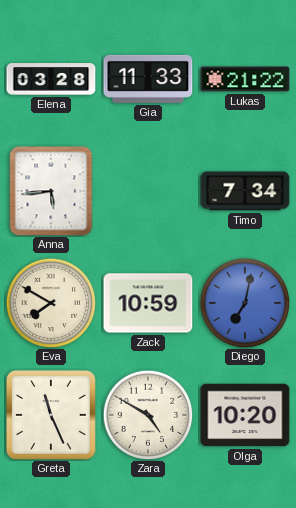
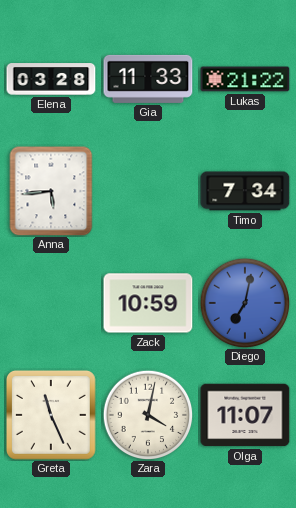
Eva: 7:50 -> none
Zara: 4:50 -> 4:02
Olga: 10:20 -> 11:07
